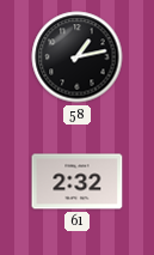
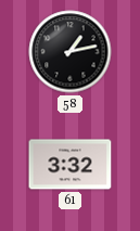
61: 2:32 -> 3:32
